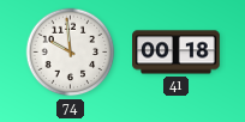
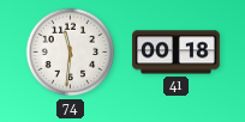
74: 9:59 -> 11:31
